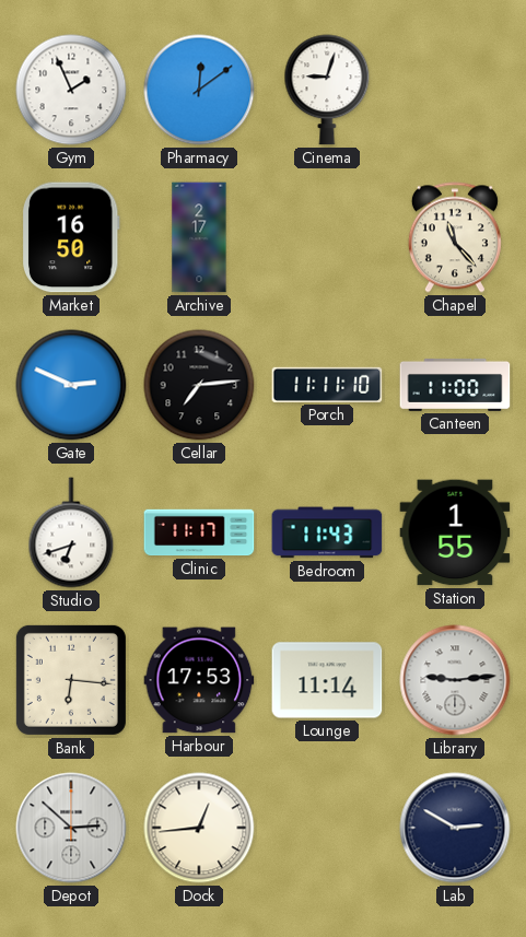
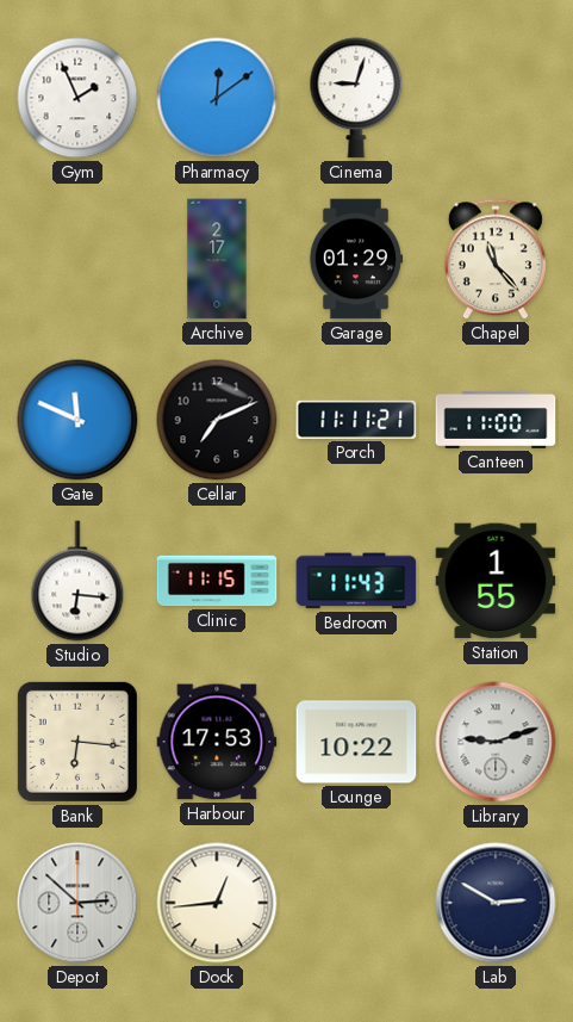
Market: 16:50 -> none
Garage: none -> 01:29
Gate: 2:49 -> 11:49
Cellar: 7:14 -> 7:11
Porch: 11:11:10 -> 11:11:21
Studio: 6:42 -> 6:16
Clinic: 11:17 -> 11:15
Lounge: 11:14 -> 10:22
Library: 9:14 -> 9:12
